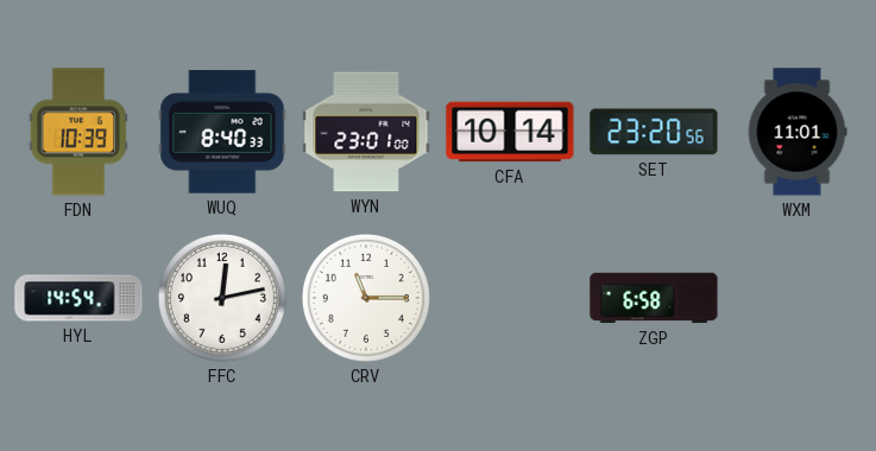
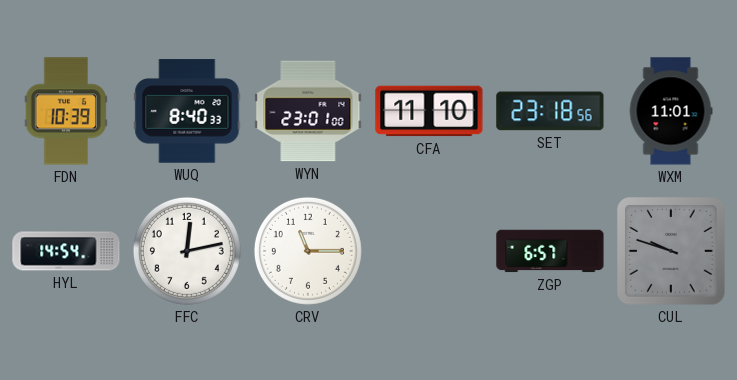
CFA: 10:14 -> 11:10
SET: 23:20 -> 23:18
ZGP: 6:58 -> 6:57
CUL: none -> 9:48
